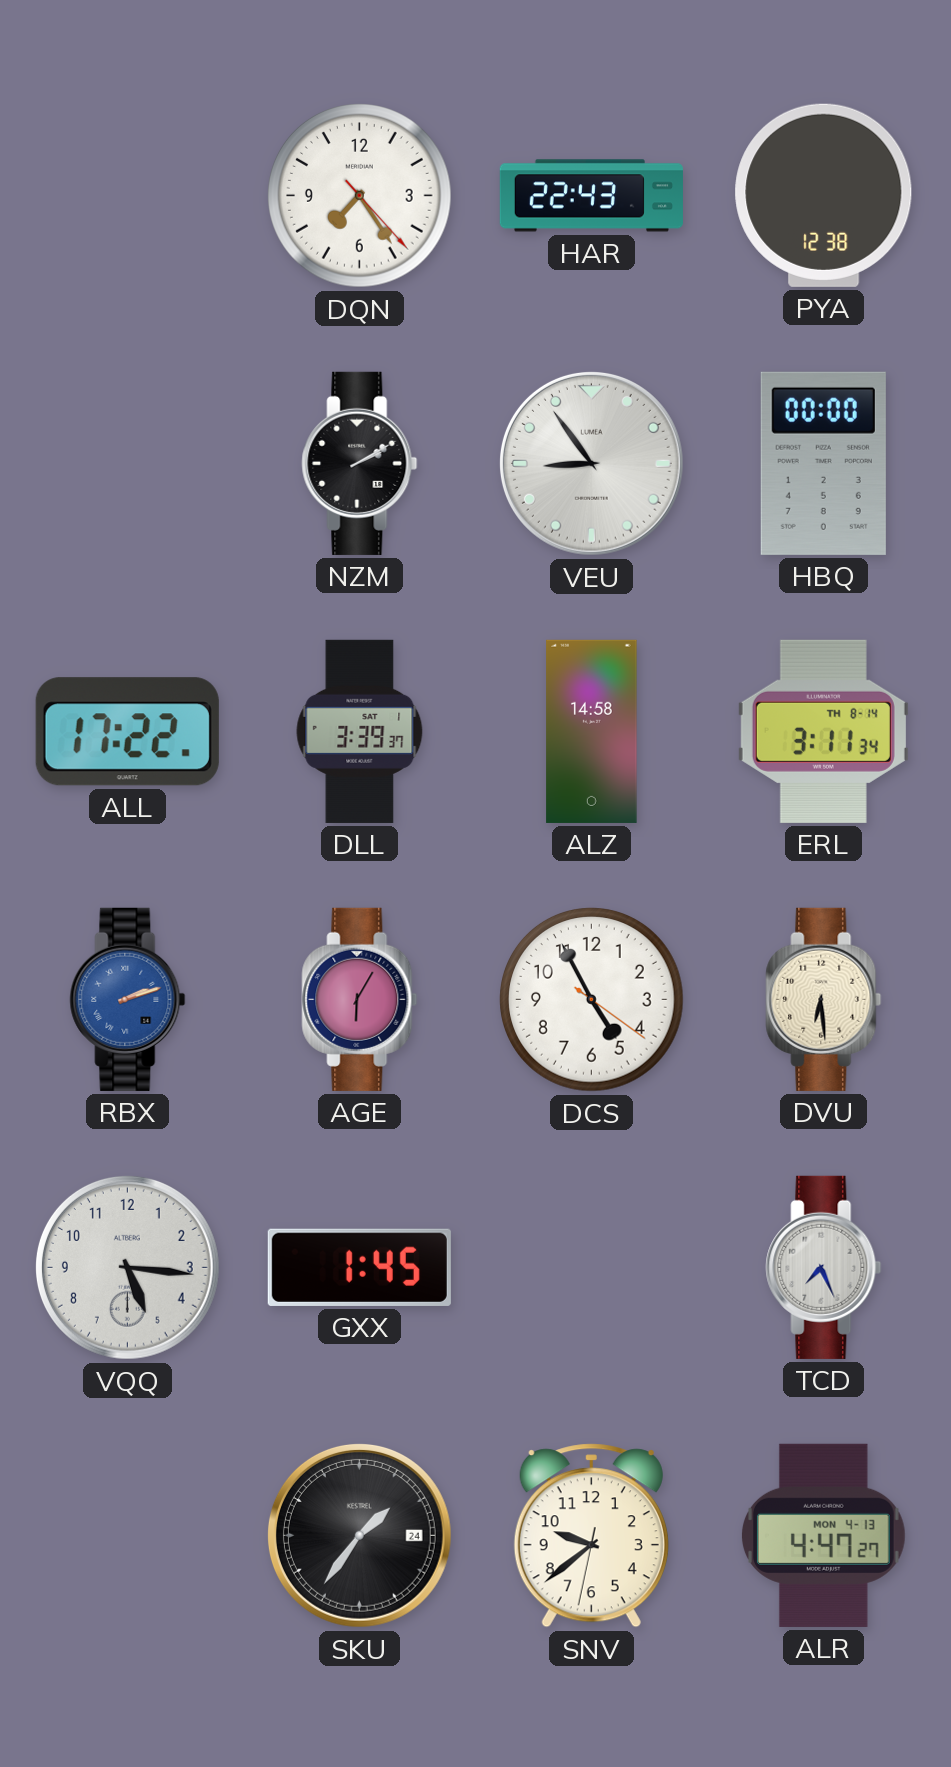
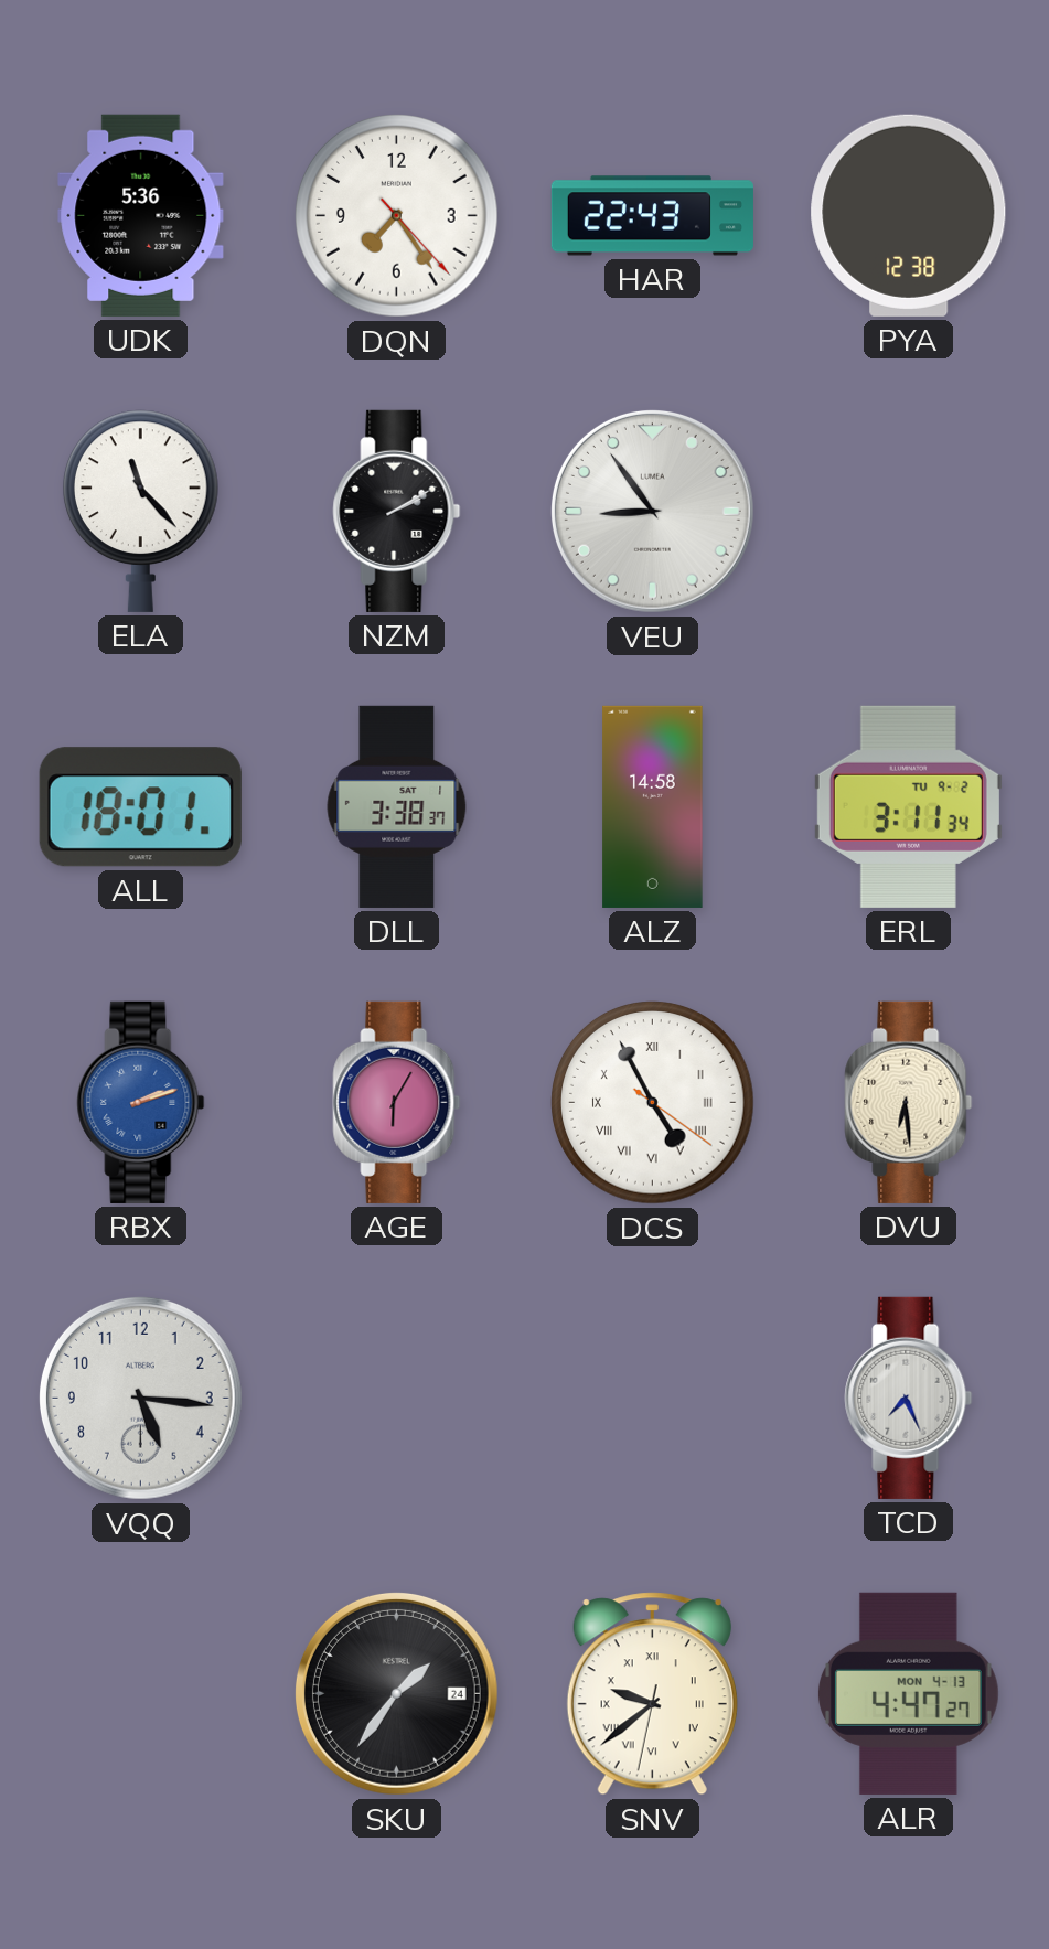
UDK: none -> 5:36
ELA: none -> 11:23
HBQ: 00:00 -> none
ALL: 17:22 -> 18:01
DLL: 3:39 -> 3:38
ERL date: TH 8-14 -> TU 9-2
DCS numerals: Arabic -> Roman
GXX: 1:45 -> none
SNV numerals: Arabic -> Roman
